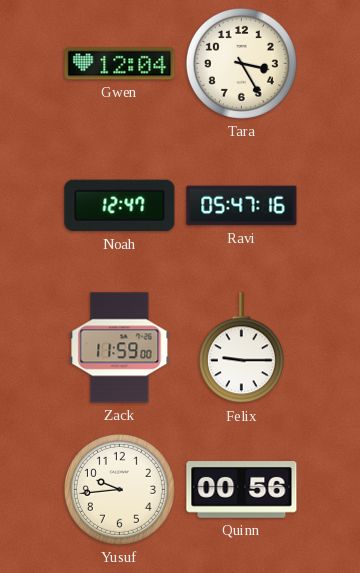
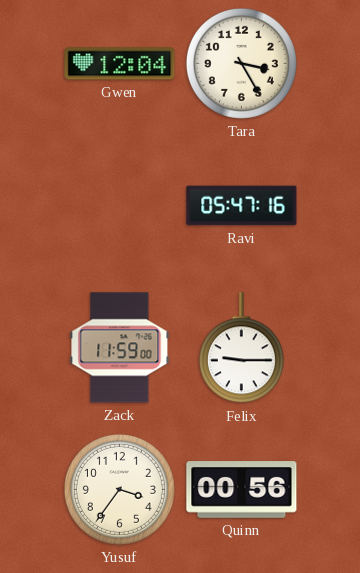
Noah: 12:47 -> none
Yusuf: 9:44 -> 3:36
